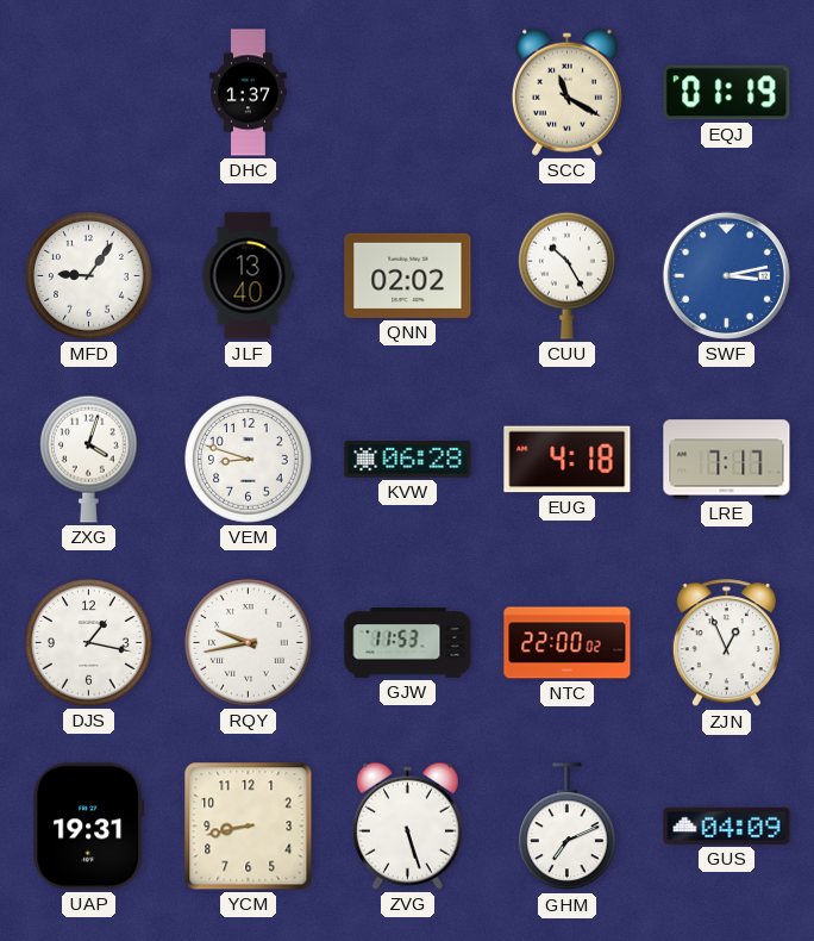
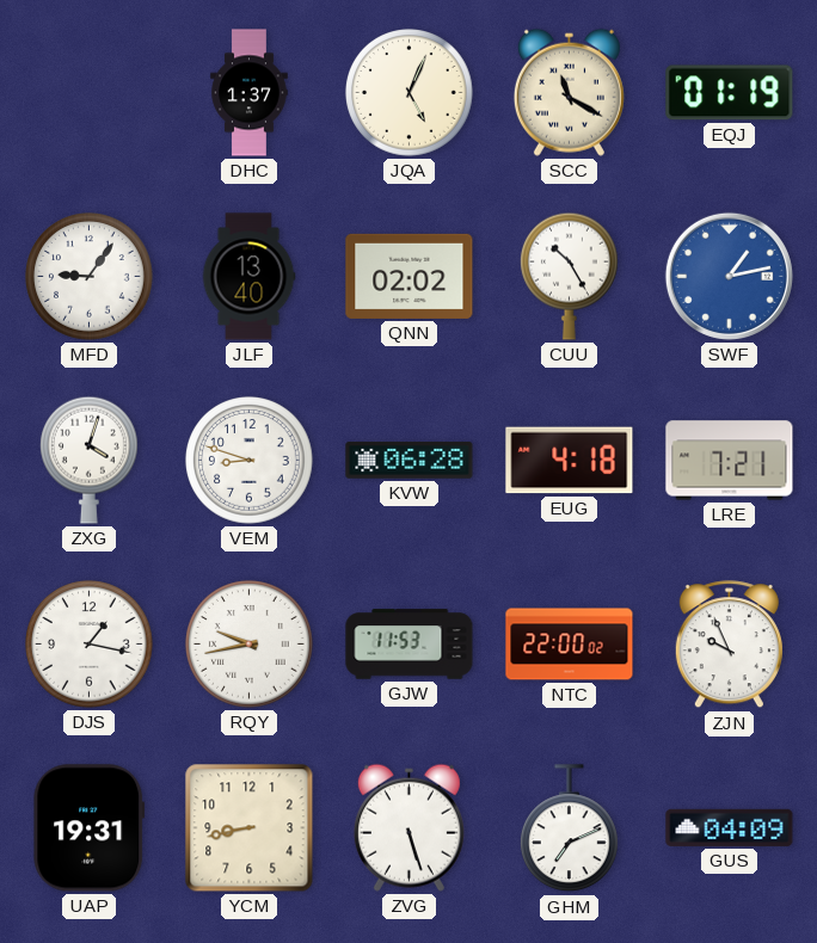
JQA: none -> 5:04
SWF: 3:13 -> 1:13
LRE: 7:17 -> 7:21
ZJN: 12:56 -> 9:56
